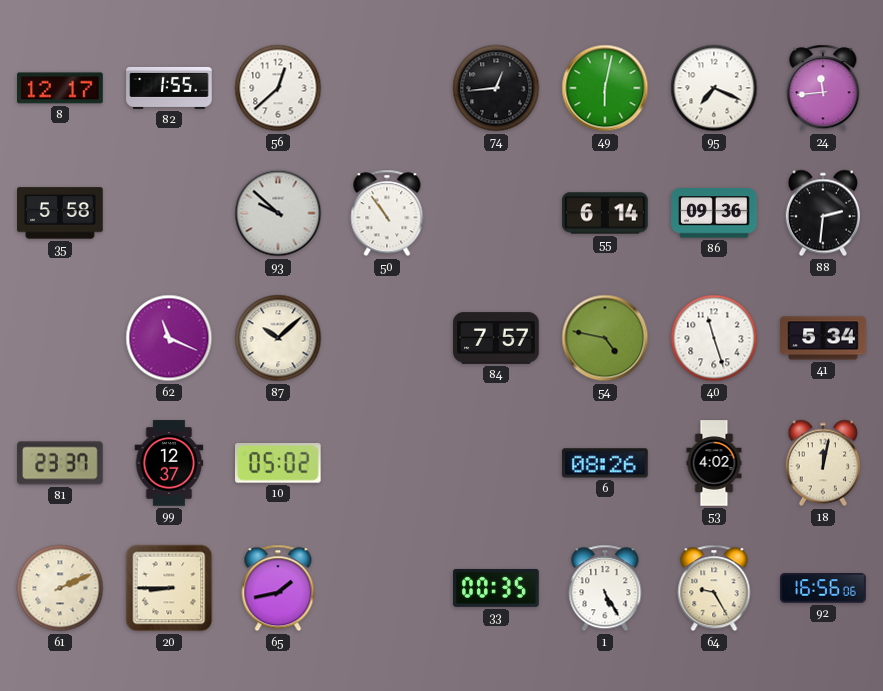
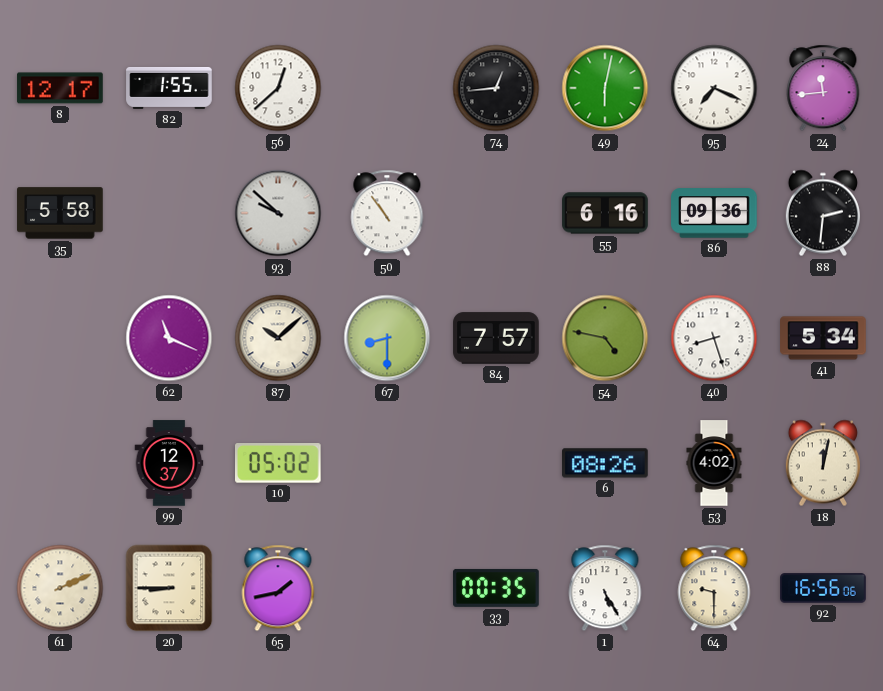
55: 6:14 -> 6:16
67: none -> 8:30
40: 11:27 -> 8:27
81: 23:37 -> none
64: 9:25 -> 9:30
